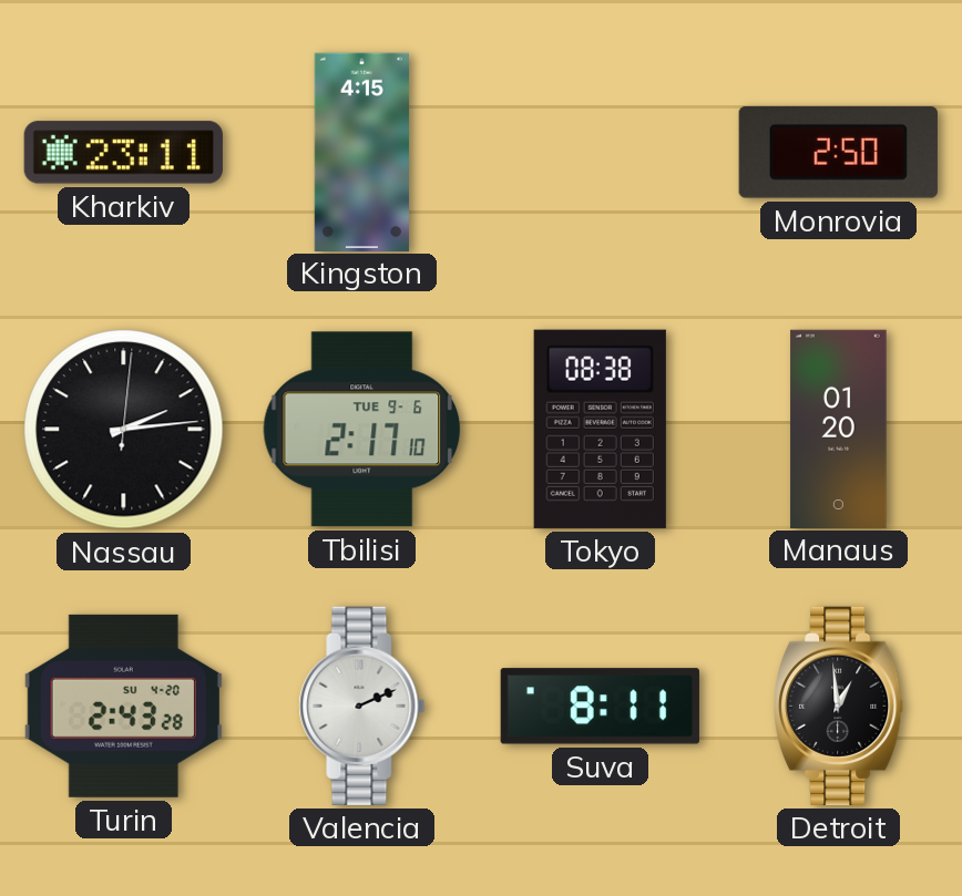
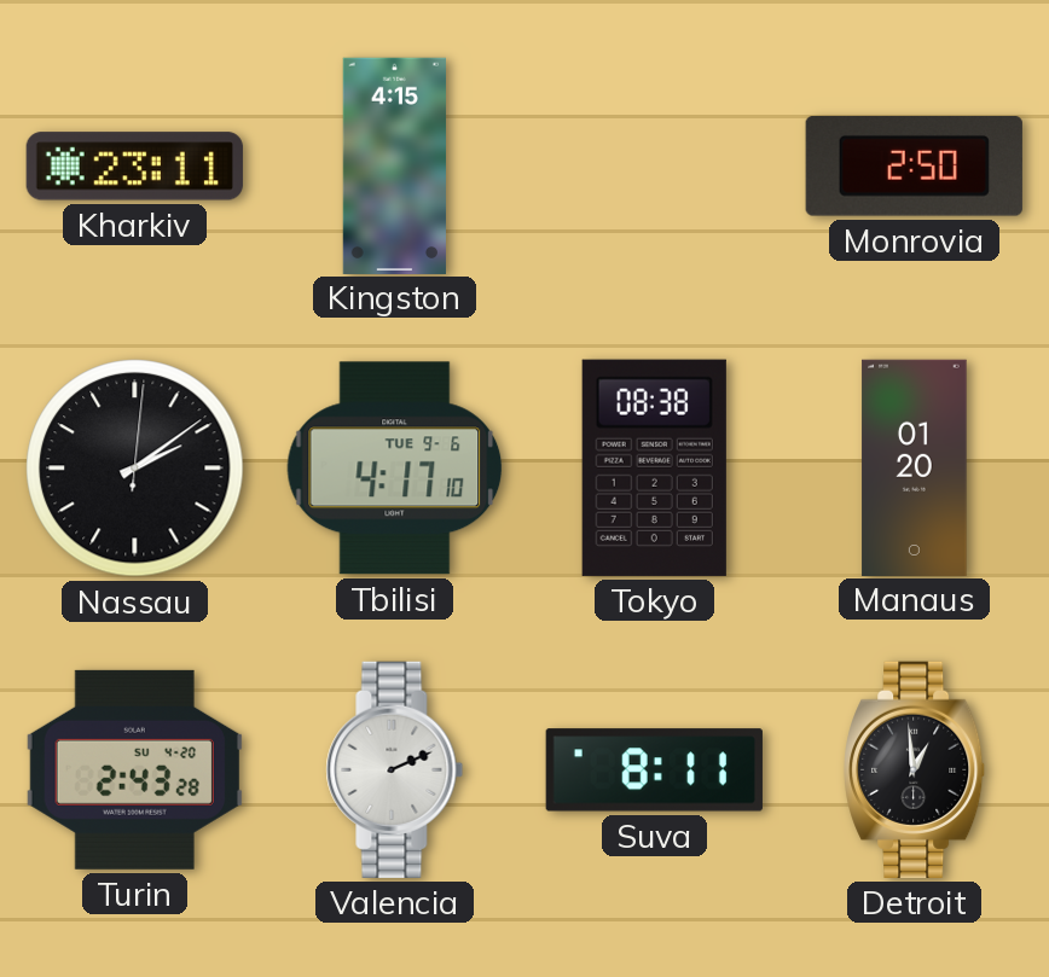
Nassau: 2:14 -> 2:09
Tbilisi: 2:17 -> 4:17
